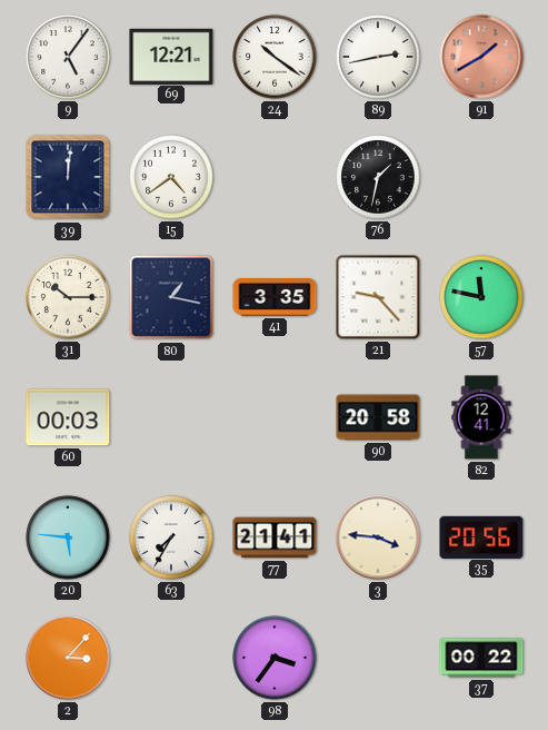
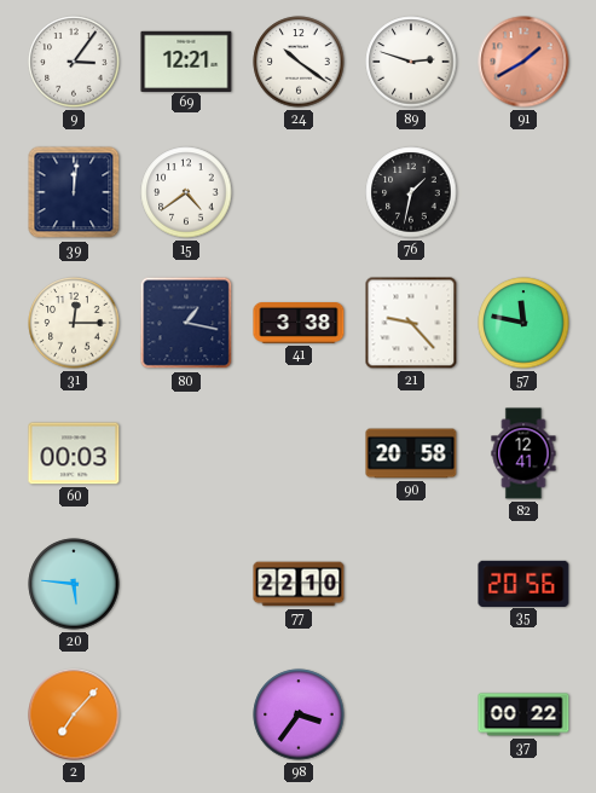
9: 5:06 -> 3:06
89: 2:43 -> 2:48
31: 10:15 -> 12:15
41: 3:35 -> 3:38
63: 7:35 -> none
77: 21:41 -> 22:10
3: 3:46 -> none
2: 3:07 -> 7:07
